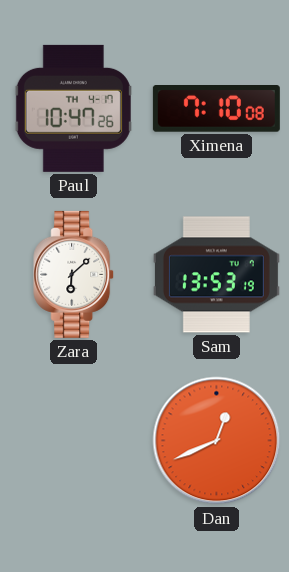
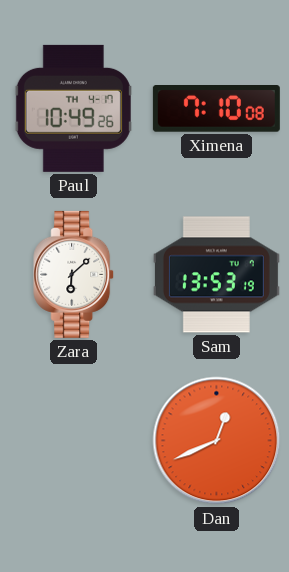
Paul: 10:47 -> 10:49
